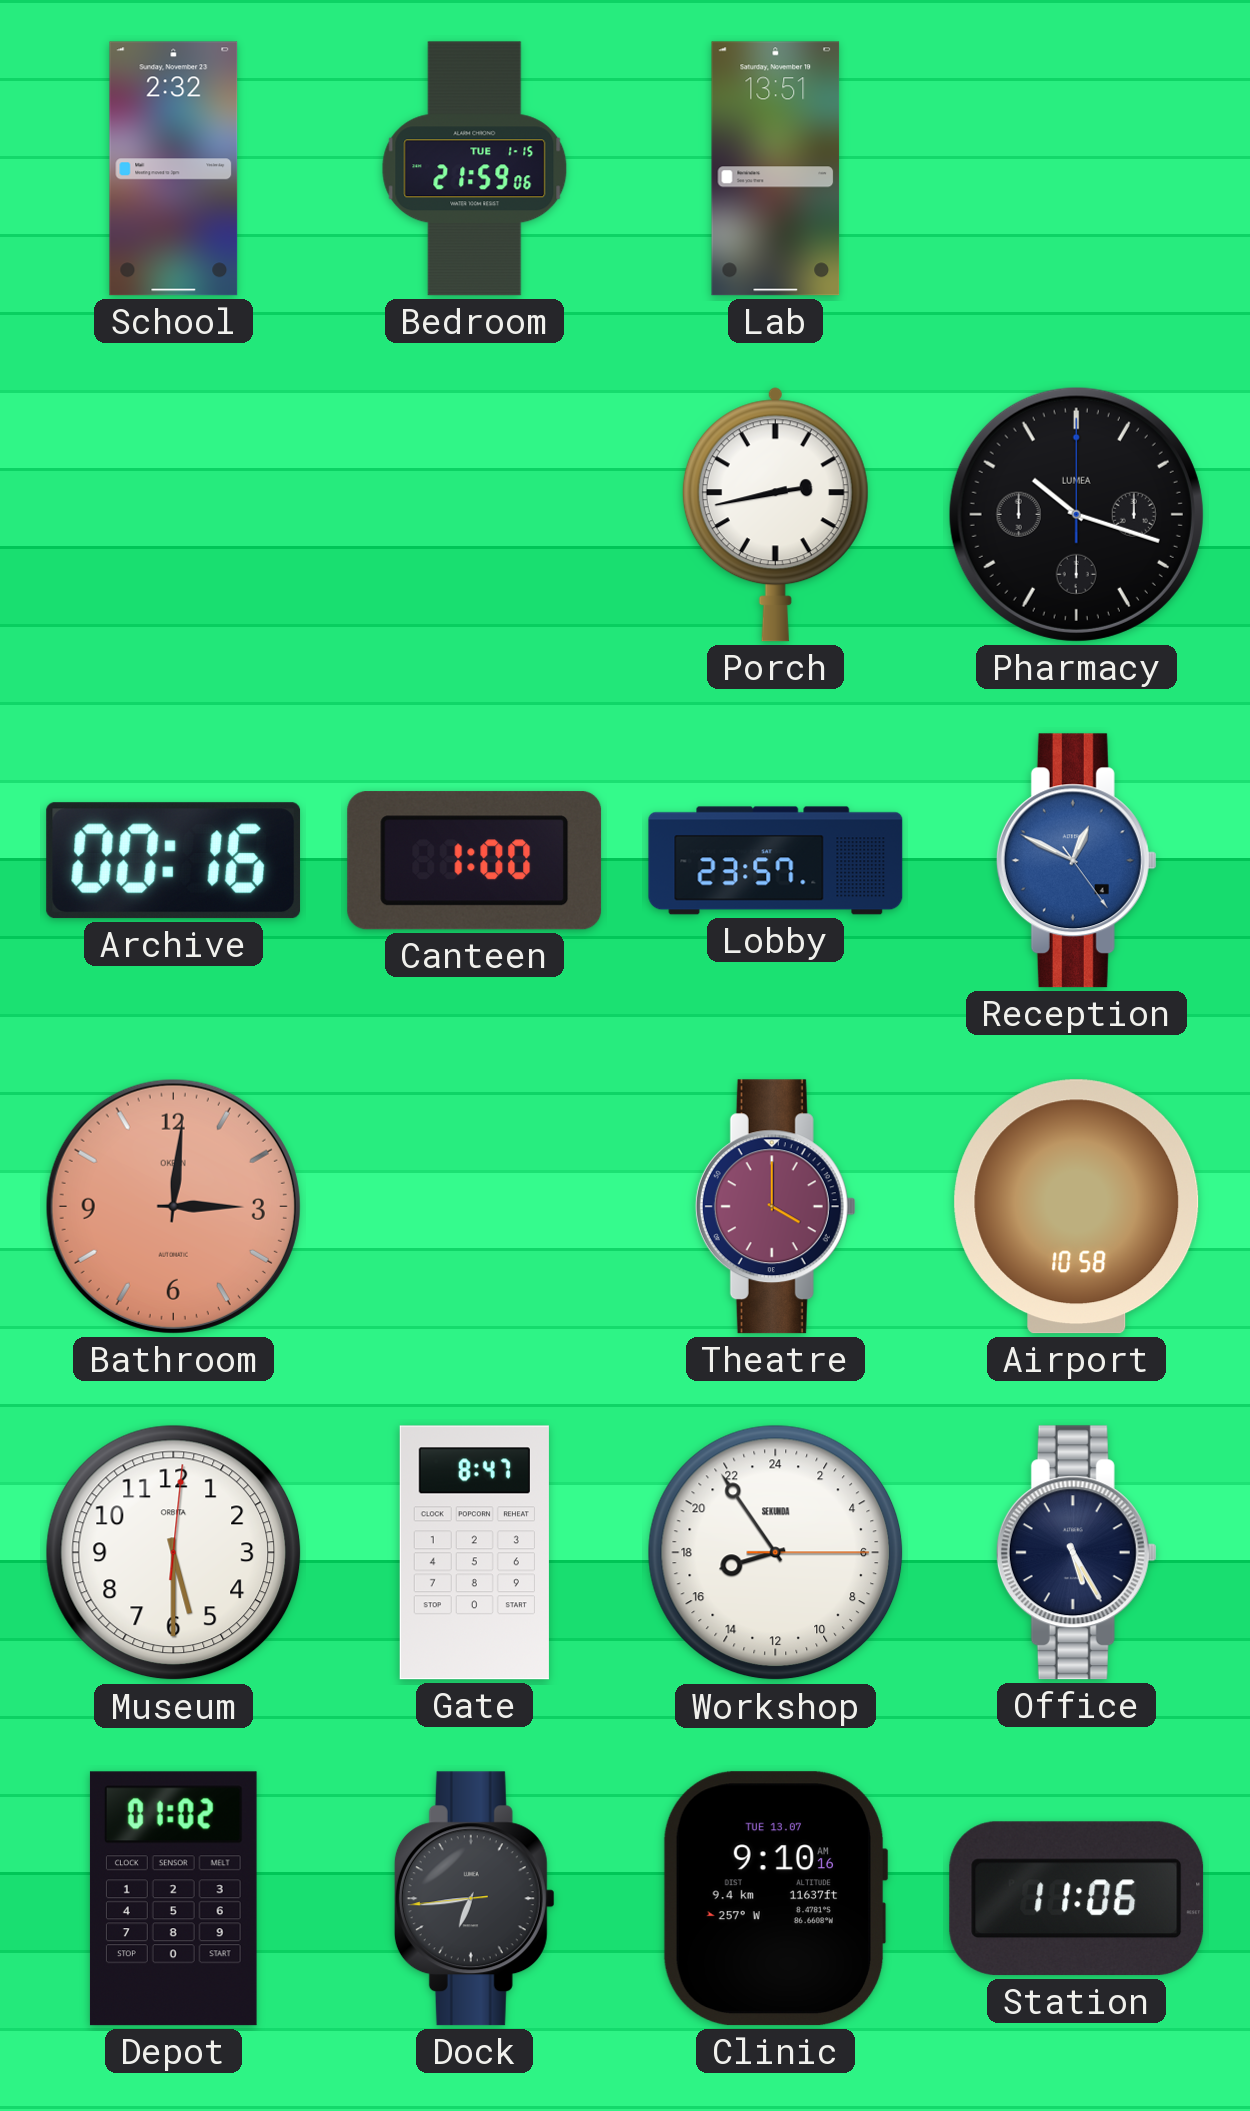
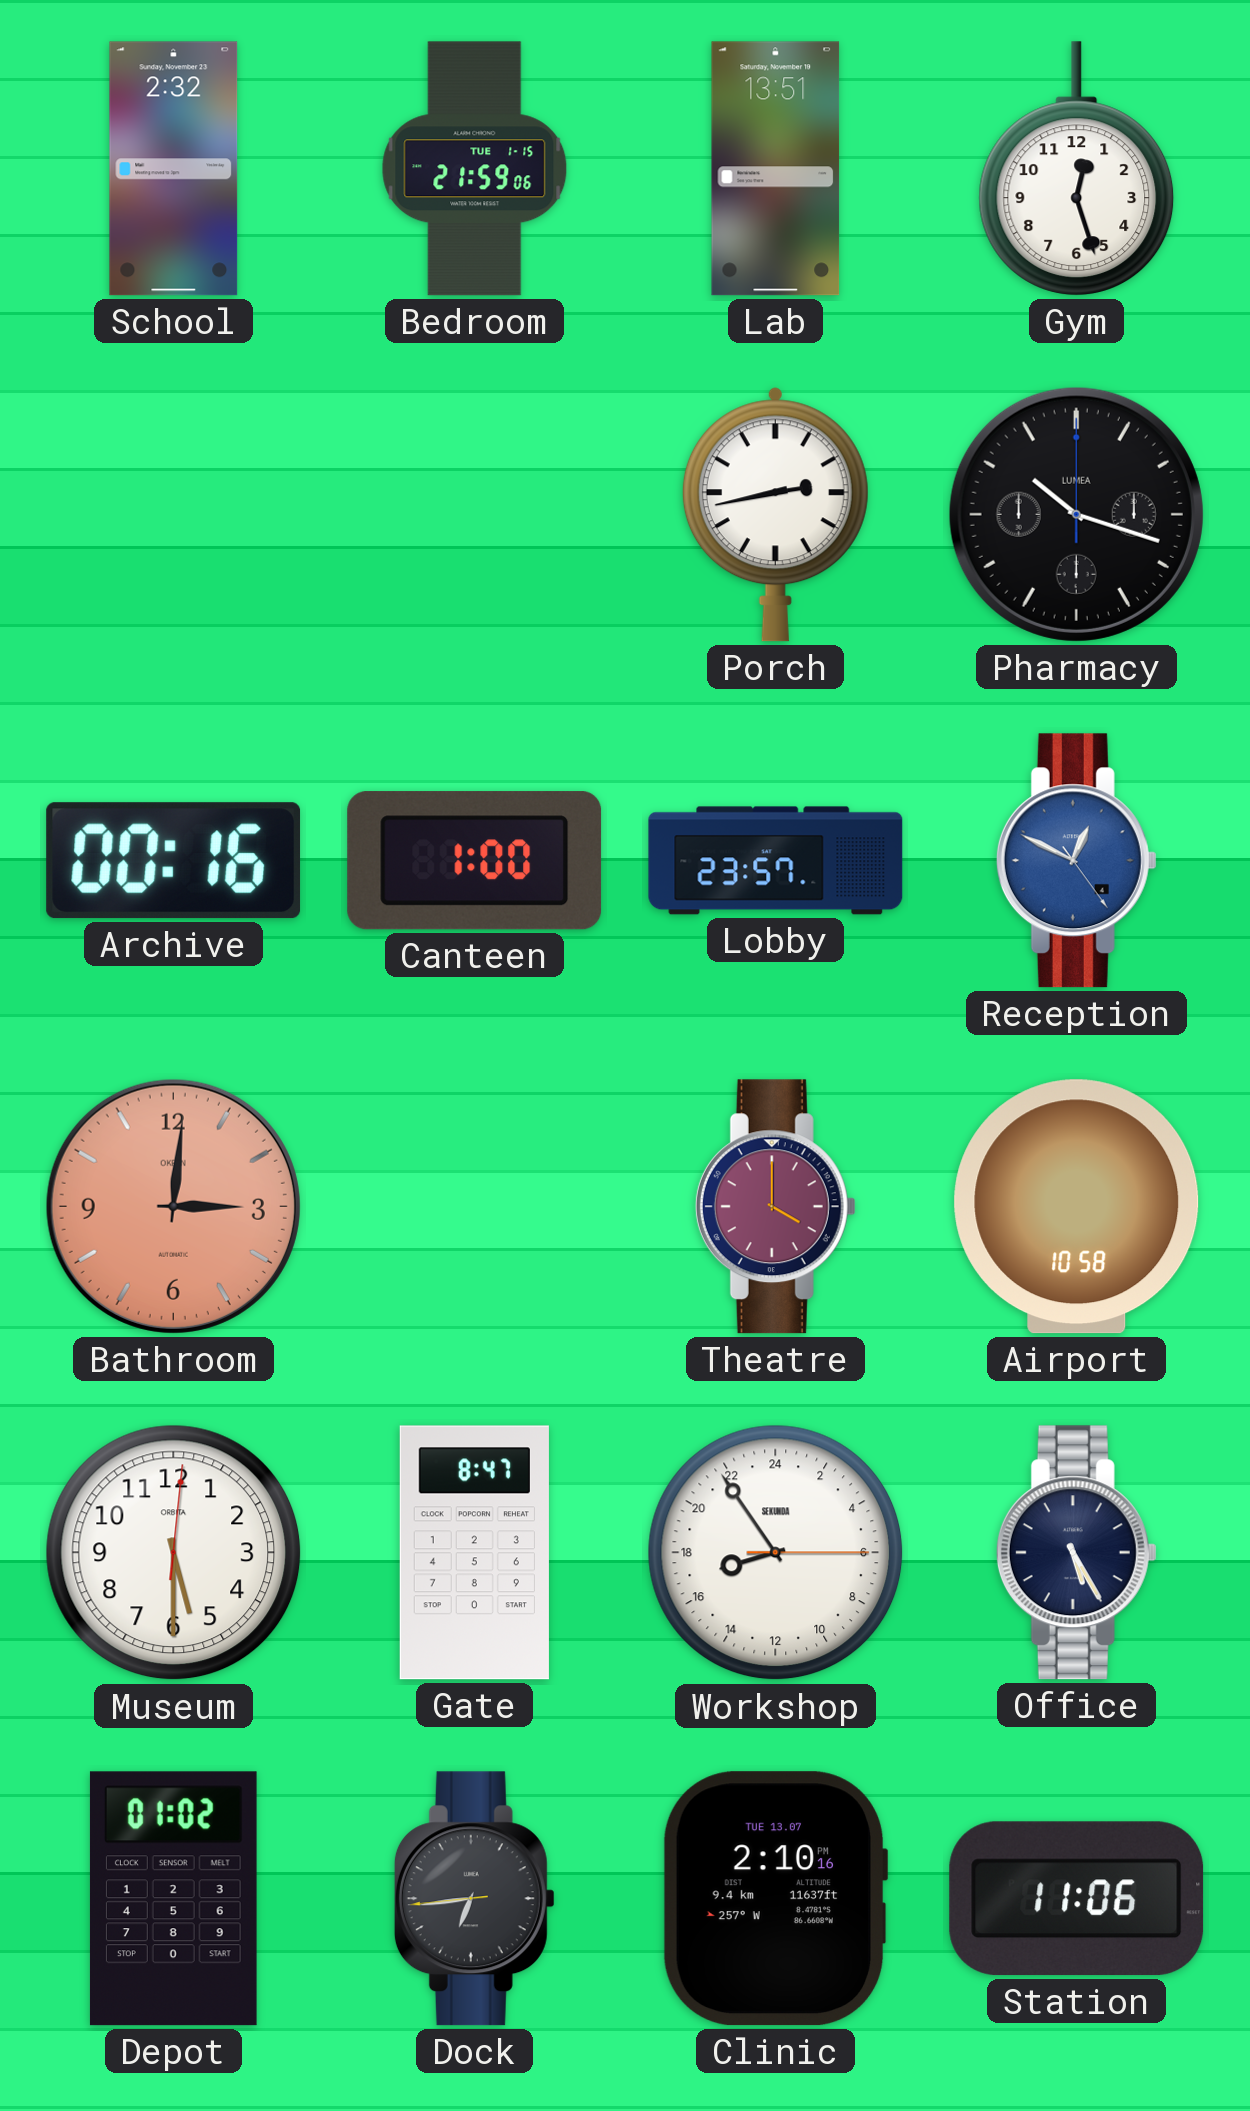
Gym: none -> 12:27
Clinic: 9:10 -> 2:10
